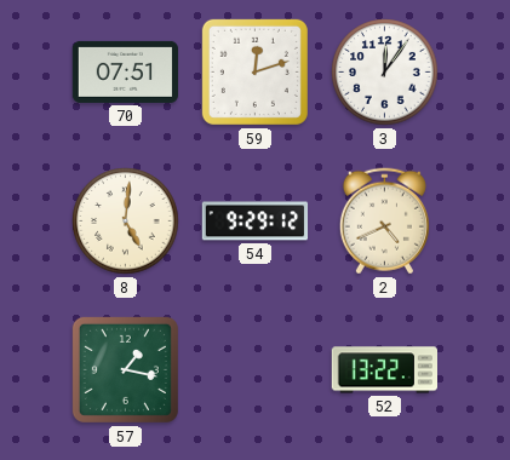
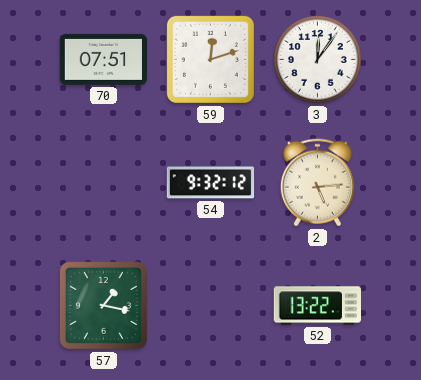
8: 5:01 -> none
54: 9:29 -> 9:32
2: 4:41 -> 5:14
